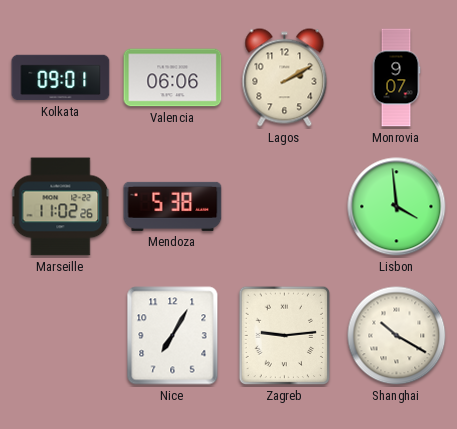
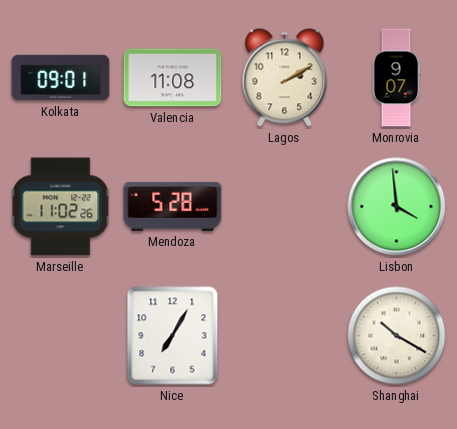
Valencia: 06:06 -> 11:08
Mendoza: 5:38 -> 5:28
Zagreb: 9:14 -> none
